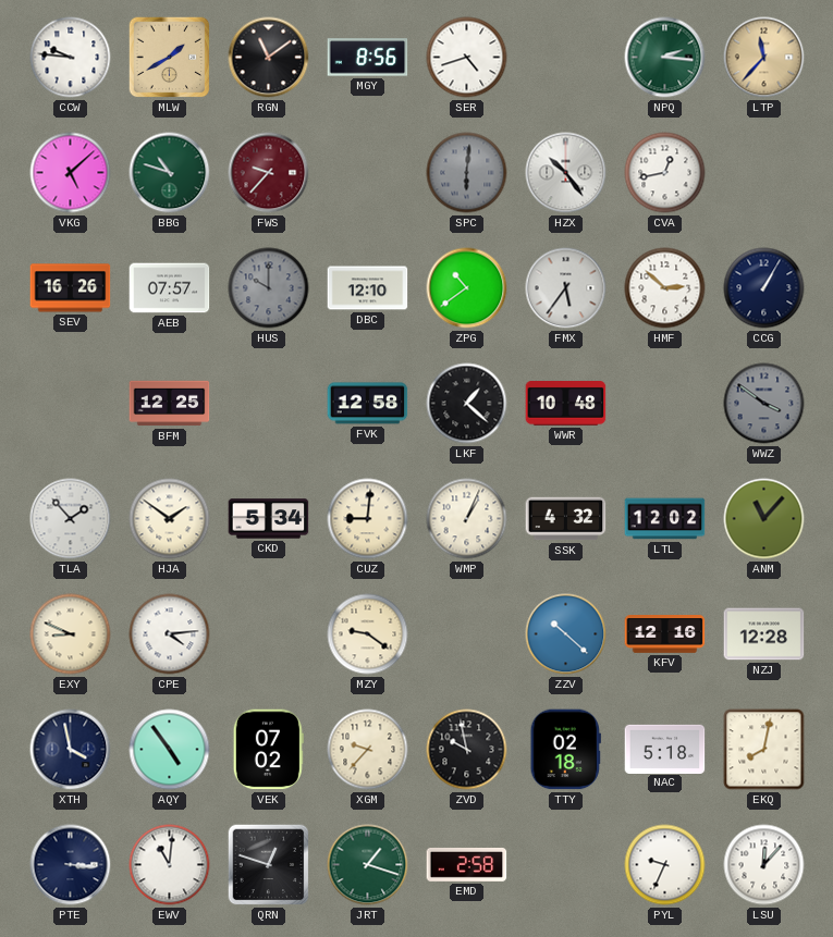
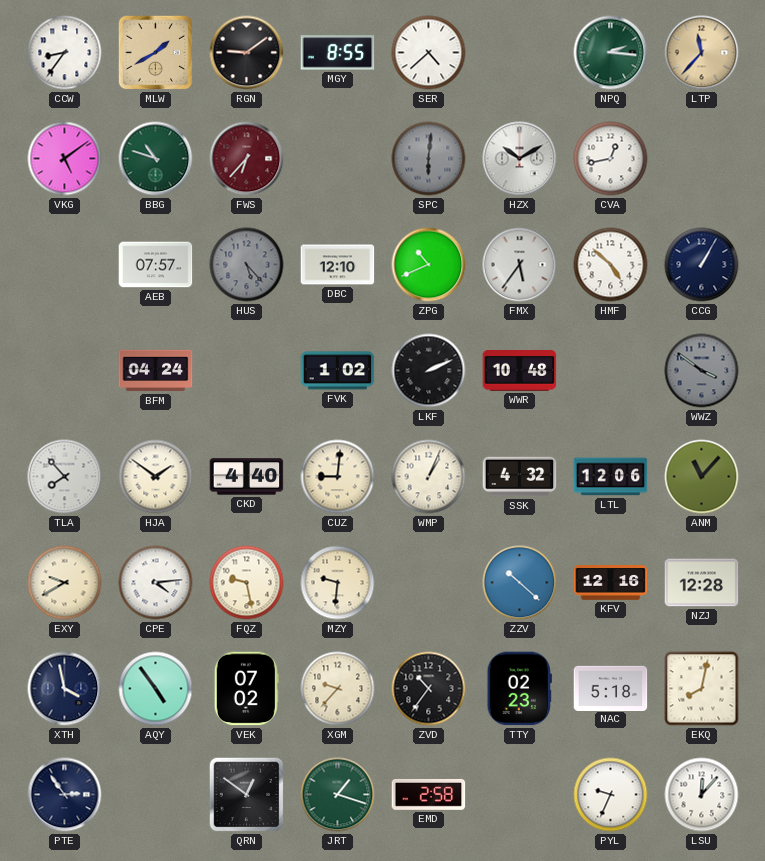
CCW: 9:46 -> 8:36
RGN: 11:09 -> 9:09
MGY: 8:56 -> 8:55
SER: 4:42 -> 4:38
VKG: 5:08 -> 5:09
FWS: 9:37 -> 6:37
HZX: 10:24 -> 10:10
SEV: 16:26 -> none
HUS: 10:00 -> 5:23
ZPG: 10:39 -> 10:41
HMF: 2:52 -> 4:52
BFM: 12:25 -> 04:24
FVK: 12:58 -> 1:02
LKF: 1:22 -> 2:11
TLA: 1:53 -> 7:53
CKD: 5:34 -> 4:40
LTL: 12:02 -> 12:06
EXY: 8:49 -> 9:40
FQZ: none -> 9:28
MZY: 9:21 -> 9:31
ZVD: 9:58 -> 10:36
TTY: 02:18 -> 02:23
PTE: 3:16 -> 2:54
EWV: 11:01 -> none
QRN: 12:48 -> 12:51
